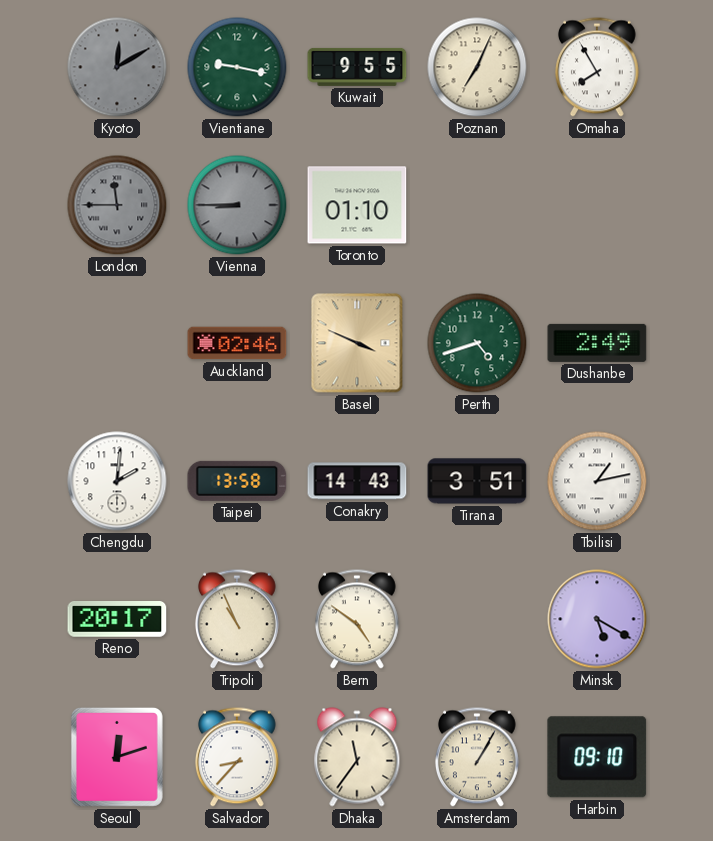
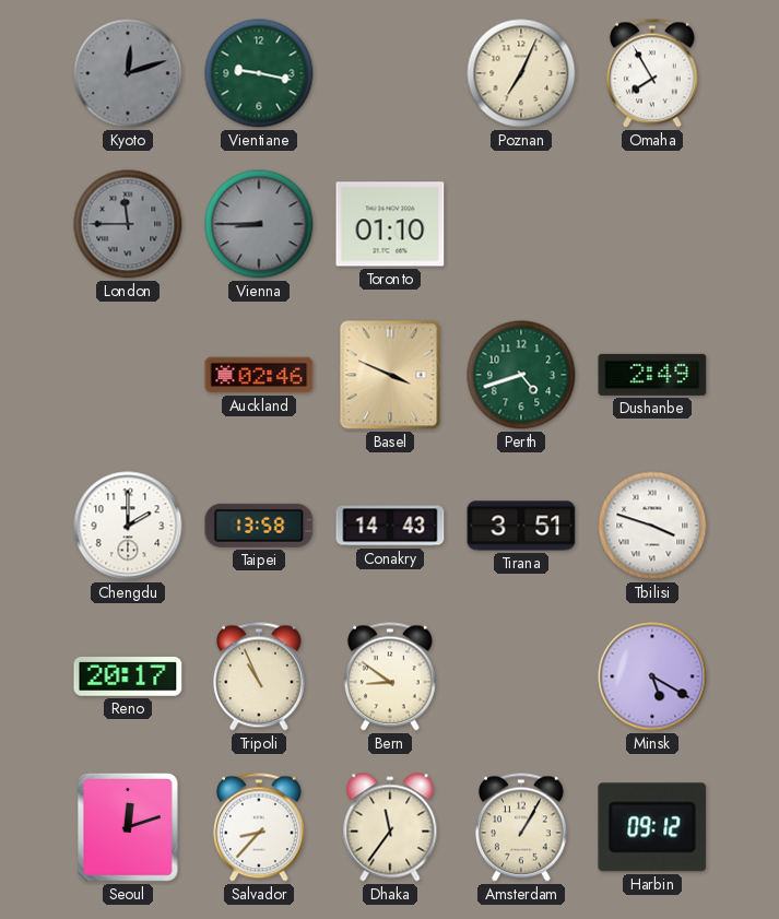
Kyoto: 12:10 -> 12:12
Kuwait: 9:55 -> none
Chengdu: 2:01 -> 2:00
Tbilisi: 1:13 -> 3:48
Bern: 4:51 -> 8:51
Harbin: 09:10 -> 09:12
